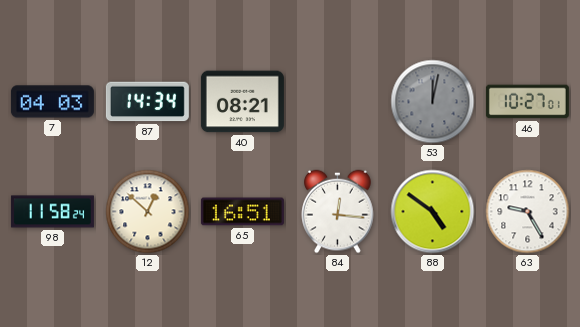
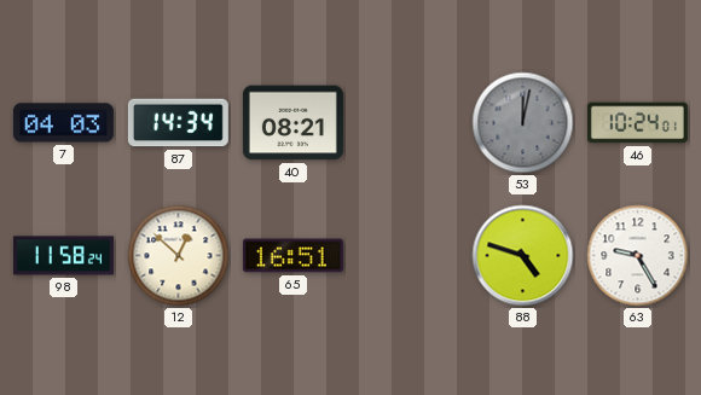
46: 10:27 -> 10:24
84: 12:16 -> none
88: 4:51 -> 4:48
